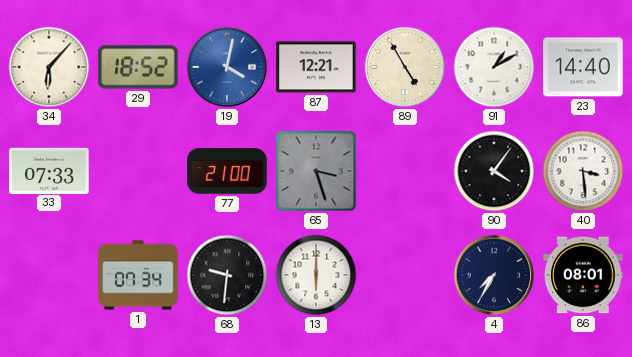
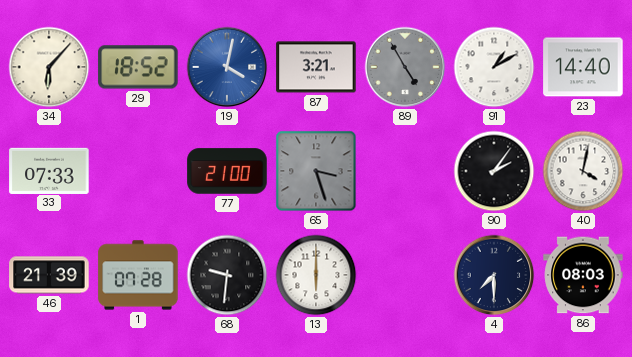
87: 12:21 -> 3:21
89 dial: cream -> grey
90: 4:06 -> 2:06
40: 3:29 -> 4:02
46: none -> 21:39
1: 07:34 -> 07:28
4: 7:35 -> 7:30
86: 08:01 -> 08:03
